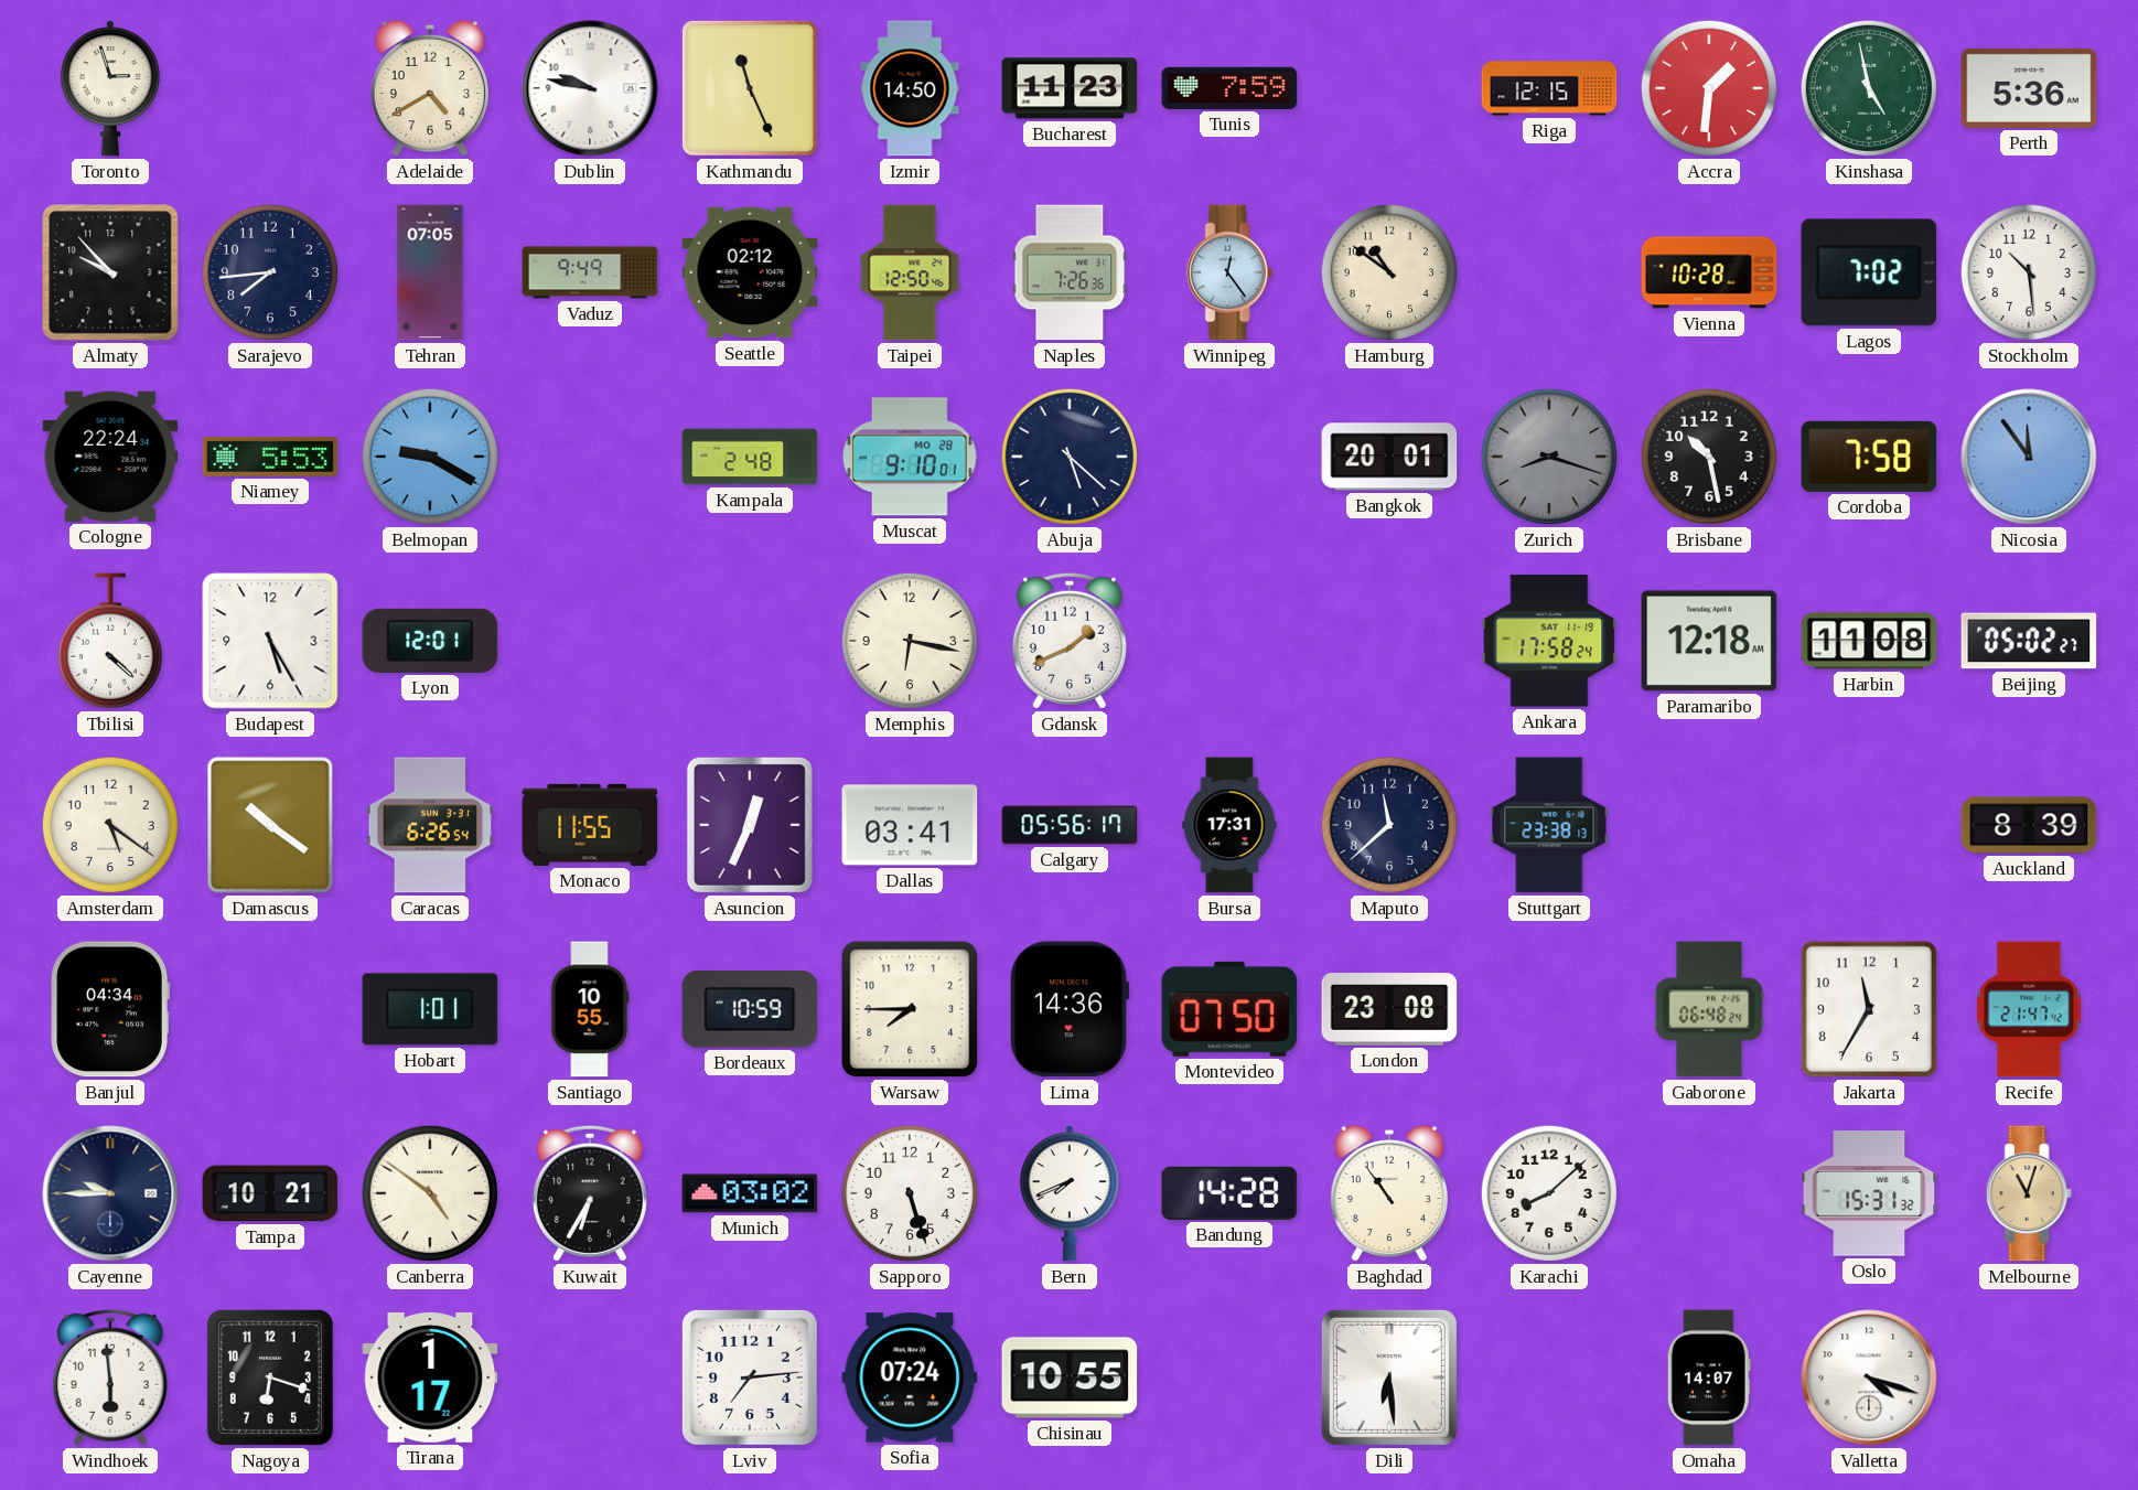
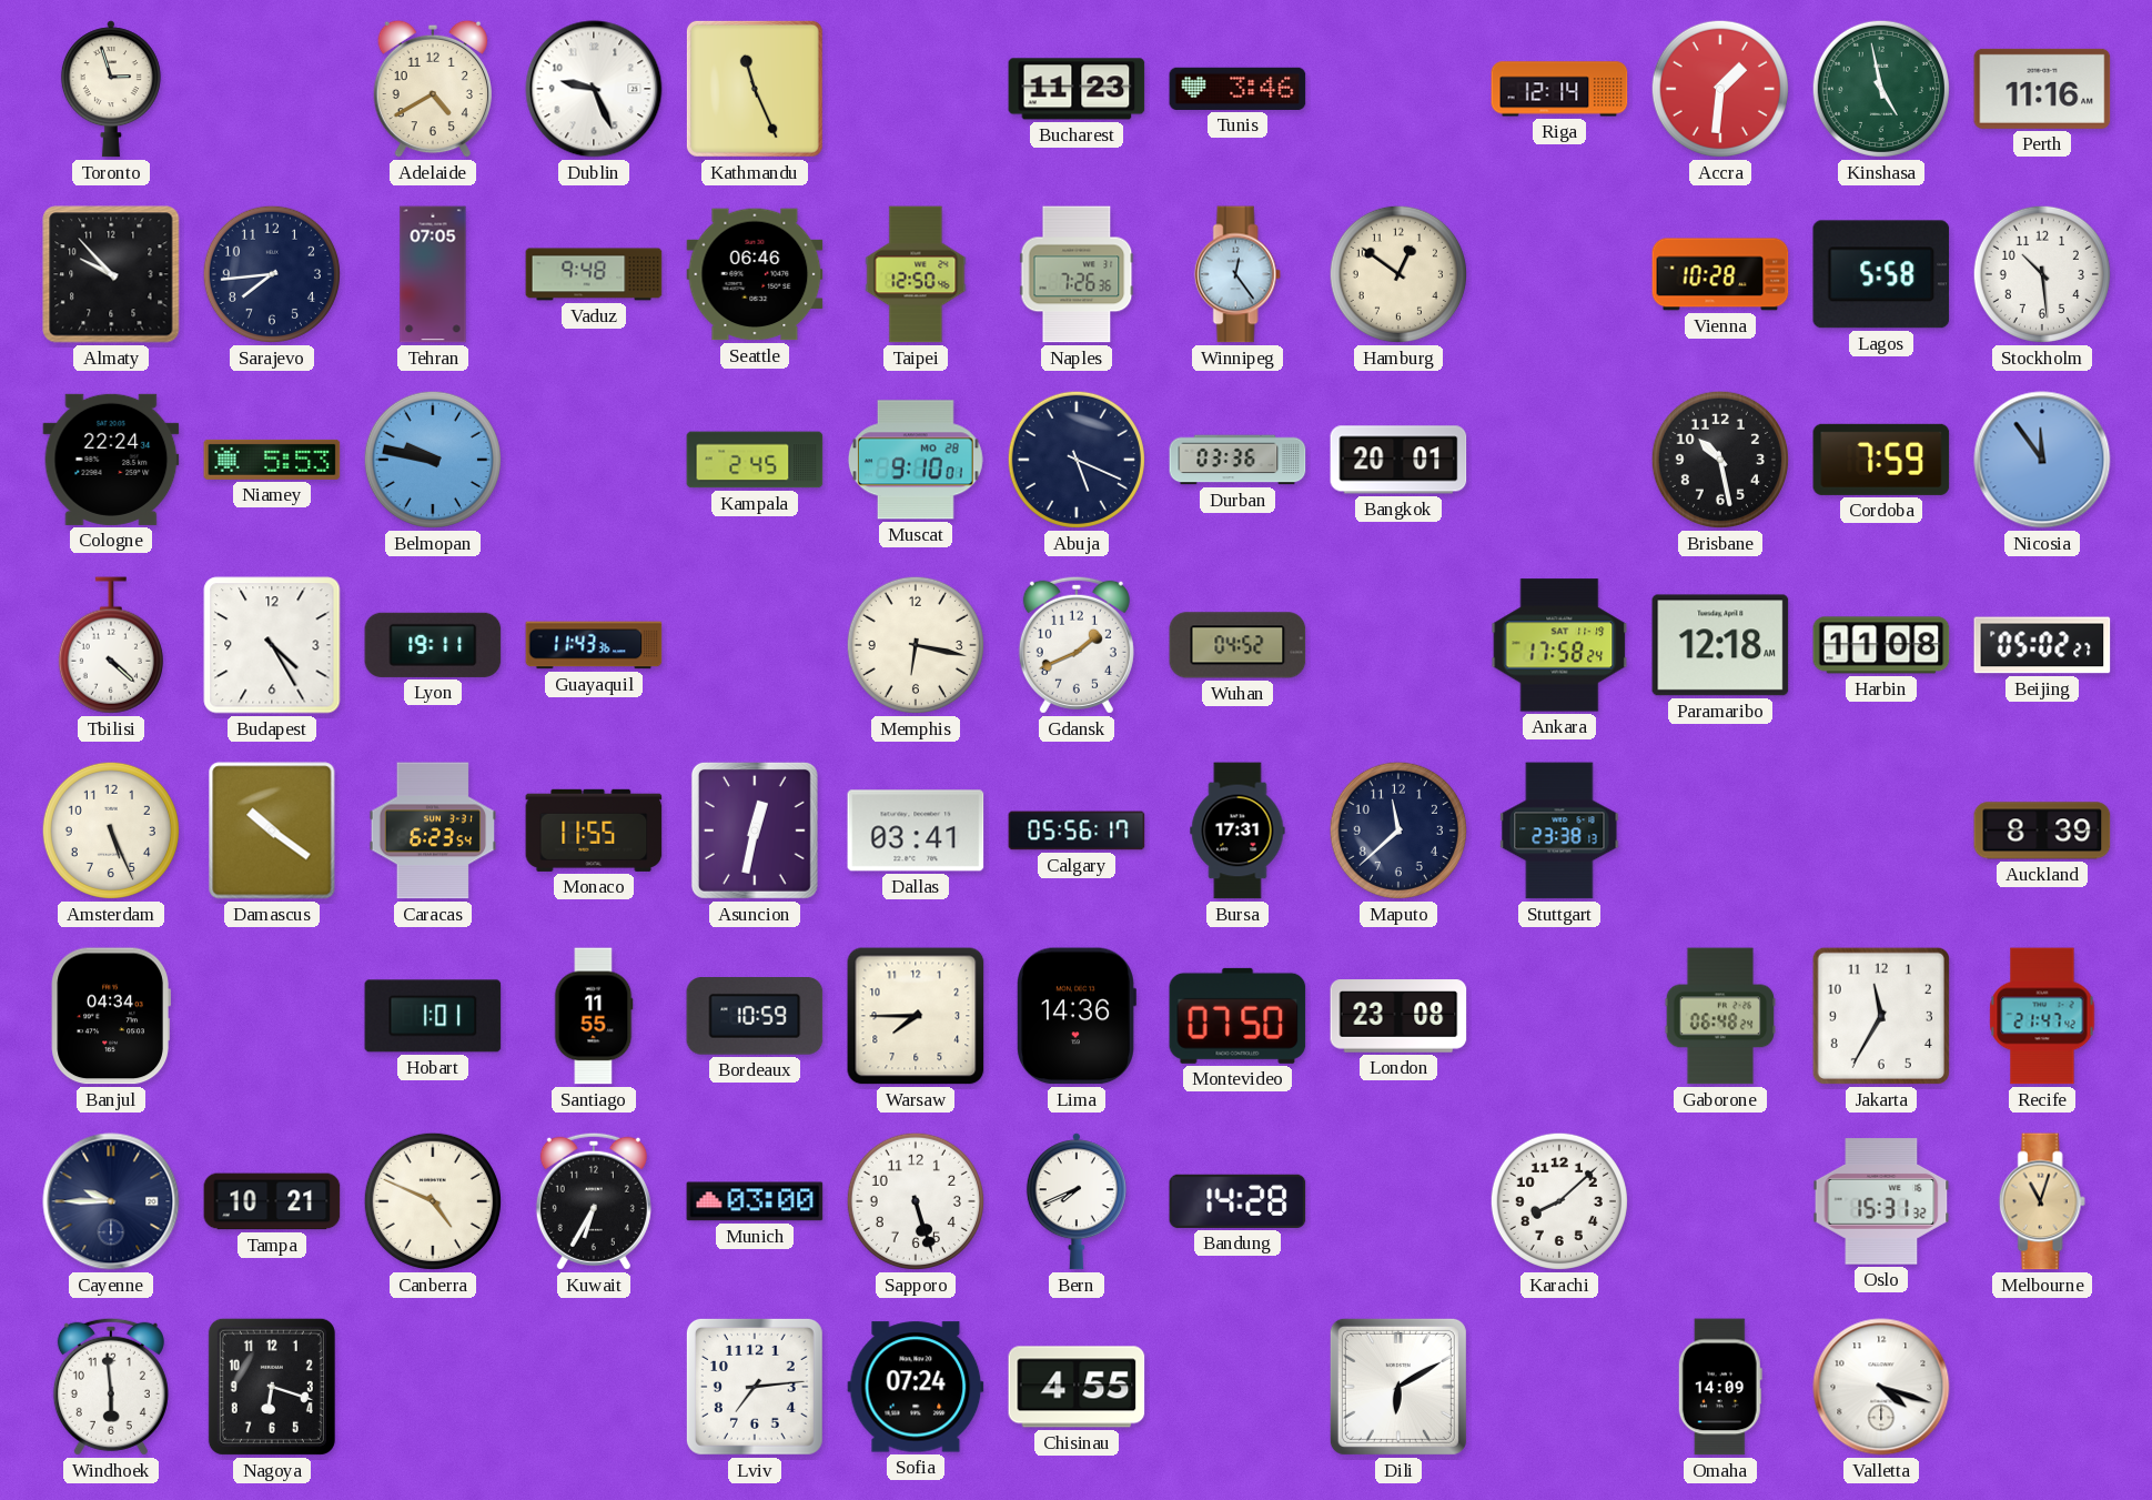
Dublin: 9:47 -> 9:26
Izmir: 14:50 -> none
Tunis: 7:59 -> 3:46
Riga: 12:15 -> 12:14
Perth: 5:36 -> 11:16
Vaduz: 9:49 -> 9:48
Seattle: 02:12 -> 06:46
Hamburg: 10:51 -> 12:51
Lagos: 7:02 -> 5:58
Belmopan: 9:20 -> 9:47
Kampala: 2:48 -> 2:45
Abuja: 5:22 -> 5:19
Durban: none -> 03:36
Zurich: 8:18 -> none
Cordoba: 7:58 -> 7:59
Budapest: 5:25 -> 4:25
Lyon: 12:01 -> 19:11
Guayaquil: none -> 11:43
Wuhan: none -> 04:52
Amsterdam: 5:21 -> 5:26
Caracas: 6:26 -> 6:23
Asuncion: 12:34 -> 12:32
Santiago: 10:55 -> 11:55
Canberra: 4:51 -> 4:49
Munich: 03:02 -> 03:00
Baghdad: 10:54 -> none
Tirana: 1:17 -> none
Chisinau: 10:55 -> 4:55
Dili: 6:29 -> 6:10
Omaha: 14:07 -> 14:09
